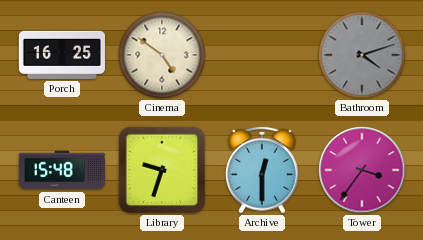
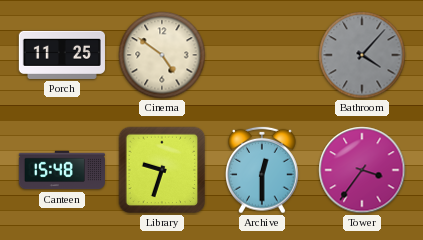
Porch: 16:25 -> 11:25
Bathroom: 4:12 -> 4:07
